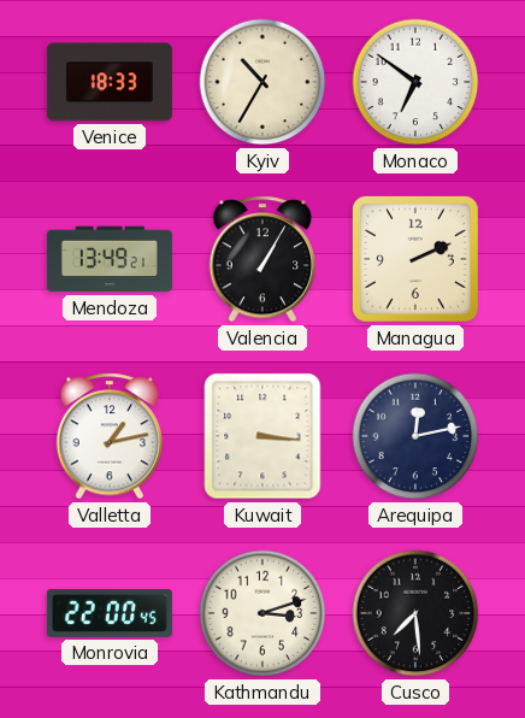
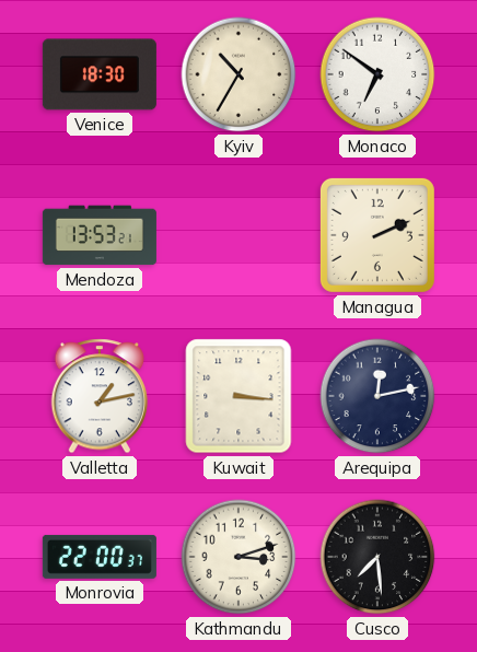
Venice: 18:33 -> 18:30
Mendoza: 13:49 -> 13:53
Valencia: 1:05 -> none
Monrovia: 22:00:45 -> 22:00:37
